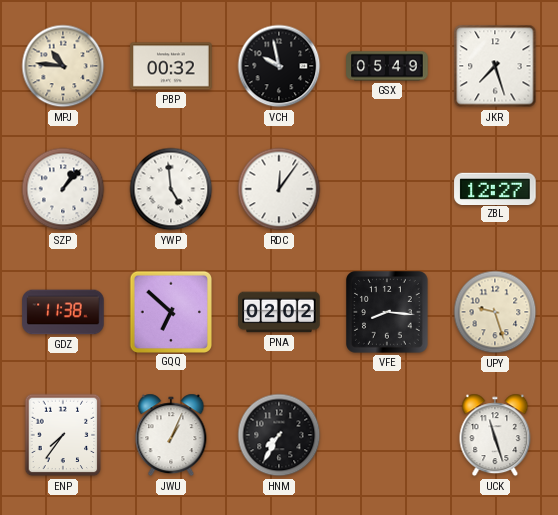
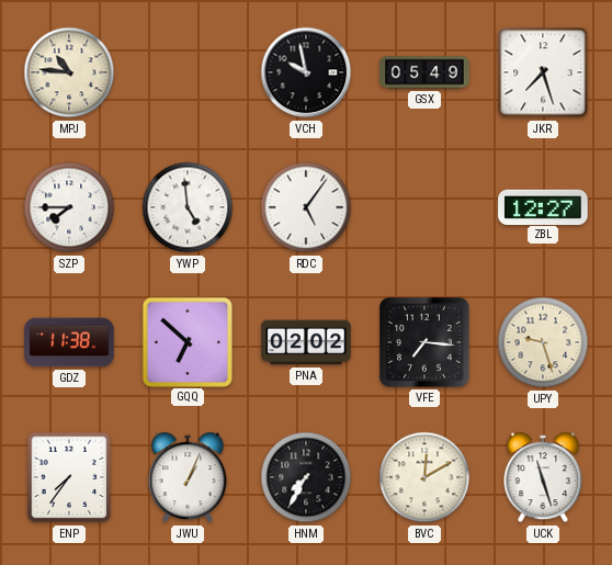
PBP: 00:32 -> none
SZP: 1:07 -> 7:45
RDC: 12:06 -> 5:06
VFE: 8:16 -> 7:16
BVC: none -> 12:10
